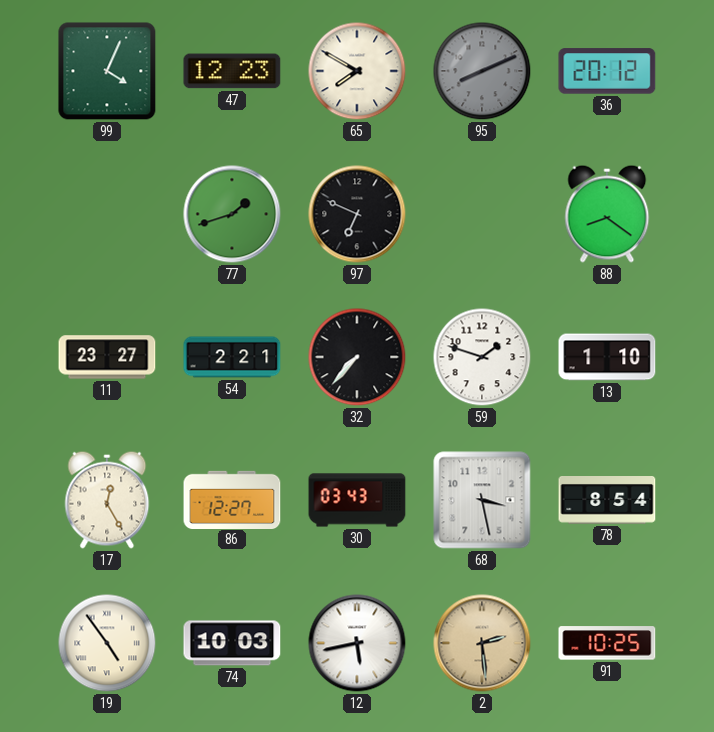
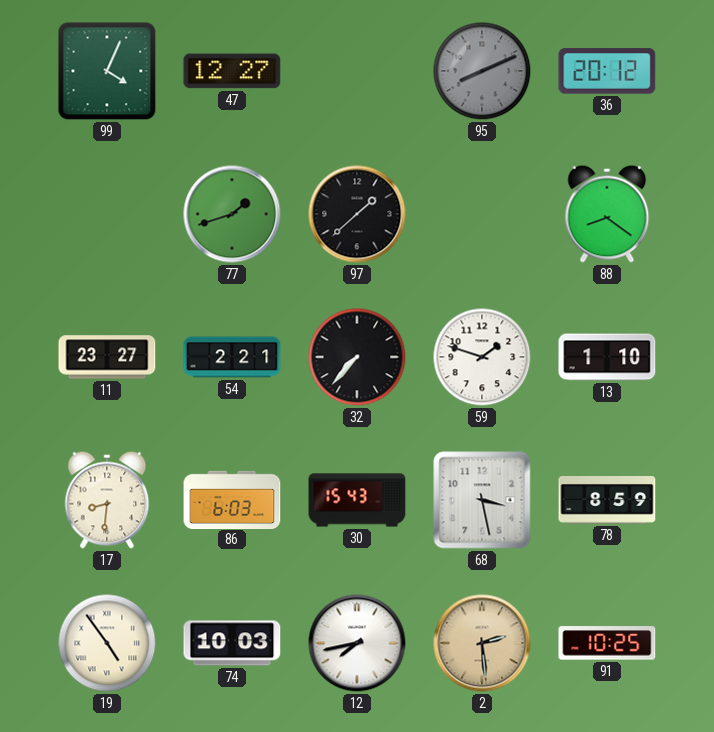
47: 12:23 -> 12:27
65: 7:50 -> none
97: 6:49 -> 1:38
17: 12:25 -> 8:31
86: 12:27 -> 6:03
30: 03:43 -> 15:43
78: 8:54 -> 8:59
12: 5:43 -> 7:43
